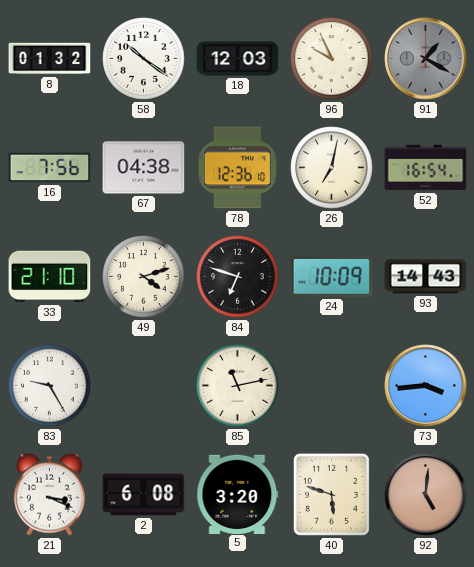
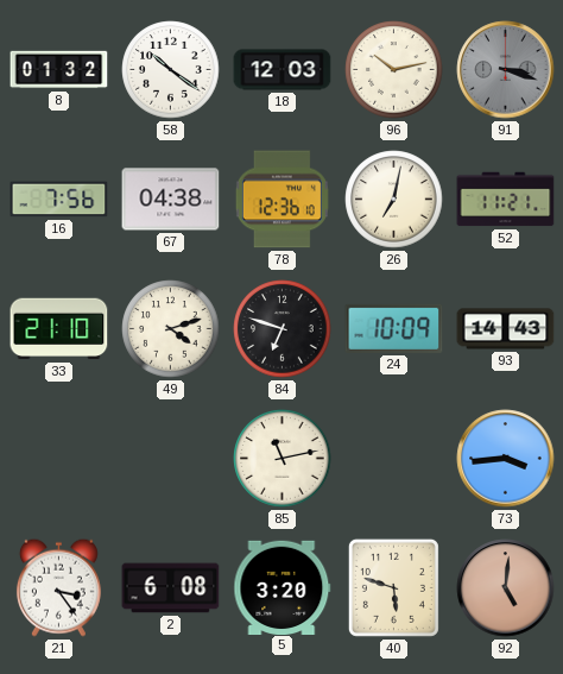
96: 9:56 -> 10:13
91: 1:20 -> 3:18
52: 16:54 -> 11:21
83: 9:25 -> none
21: 3:19 -> 3:24
